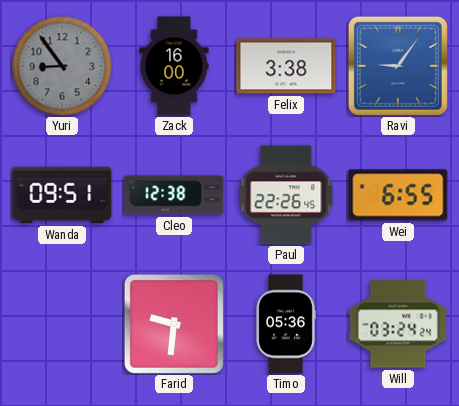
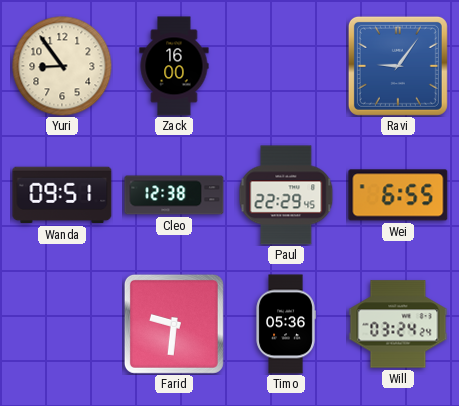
Yuri dial: grey -> cream
Felix: 3:38 -> none
Paul: 22:26 -> 22:29
